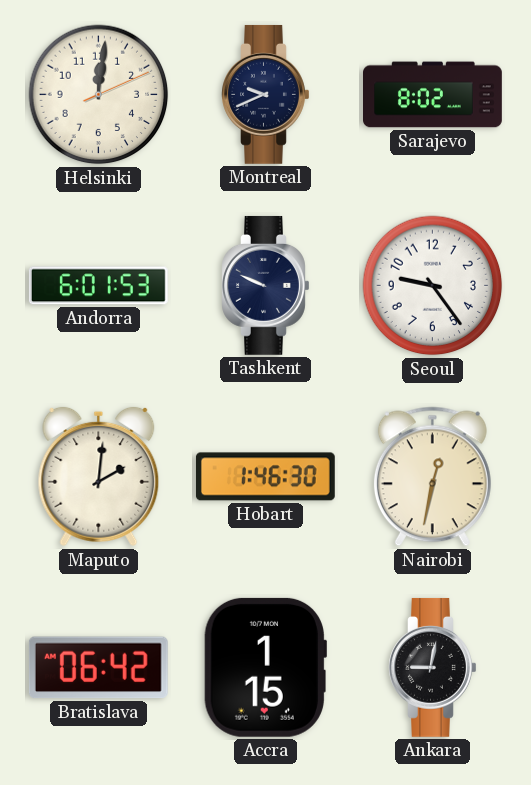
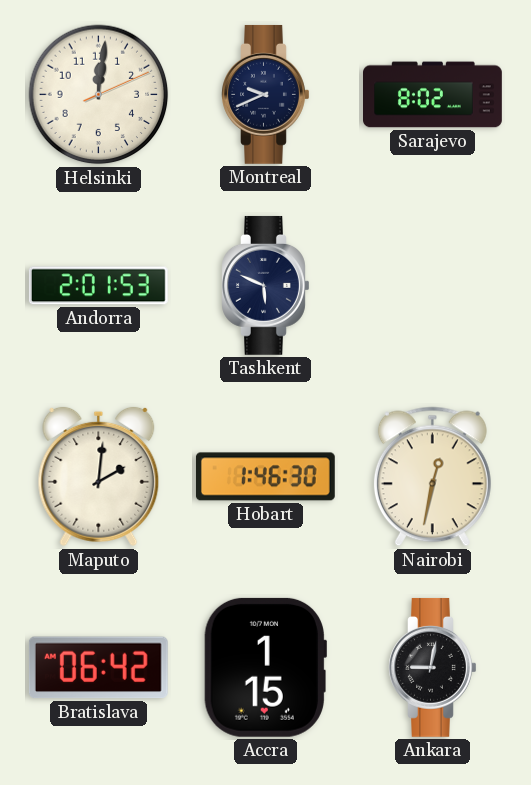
Andorra: 6:01 -> 2:01
Tashkent: 9:49 -> 5:49
Seoul: 9:24 -> none
